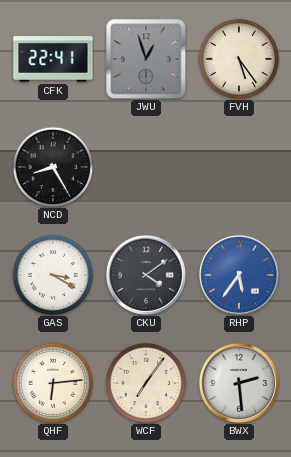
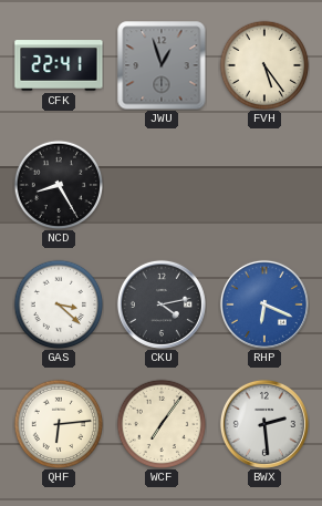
GAS: 3:20 -> 3:22
CKU: 4:09 -> 4:13
RHP: 5:36 -> 6:19
